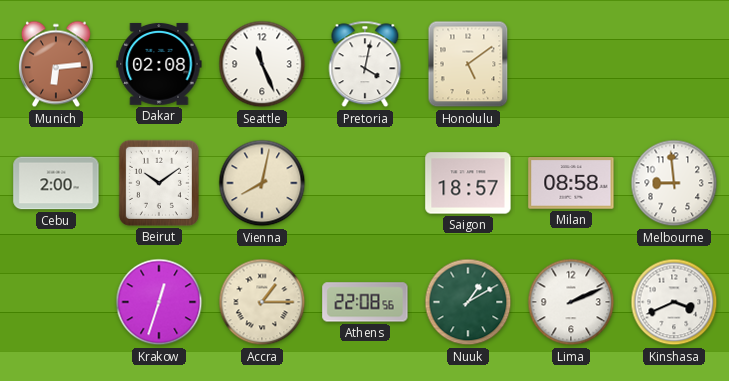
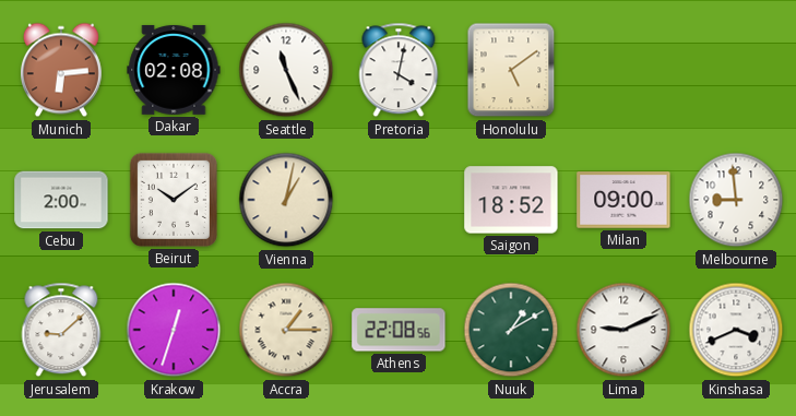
Vienna: 8:02 -> 1:02
Saigon: 18:57 -> 18:52
Milan: 08:58 -> 09:00
Jerusalem: none -> 9:08
Lima: 2:11 -> 9:11
